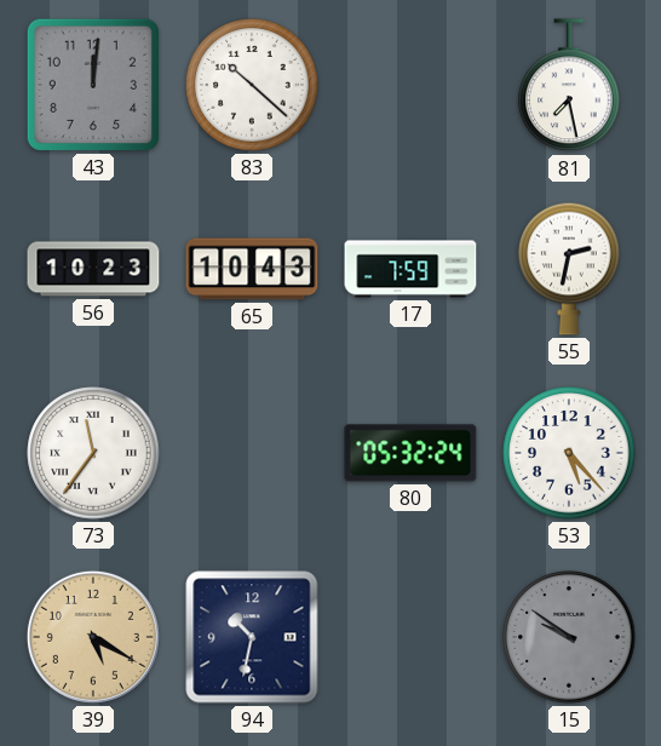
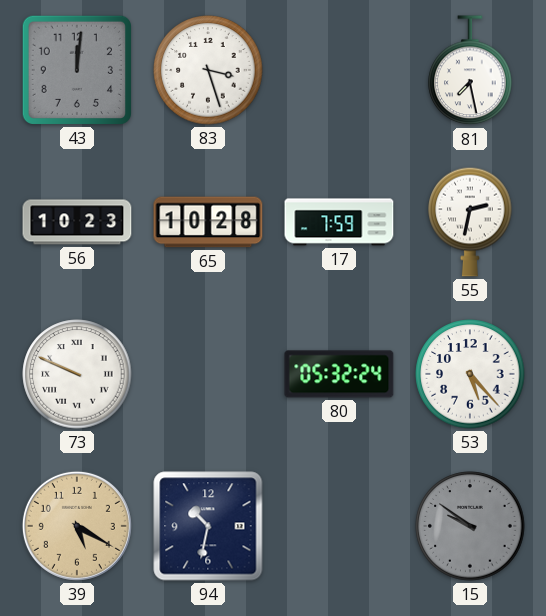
83: 10:22 -> 3:27
65: 10:43 -> 10:28
73: 11:36 -> 9:49
